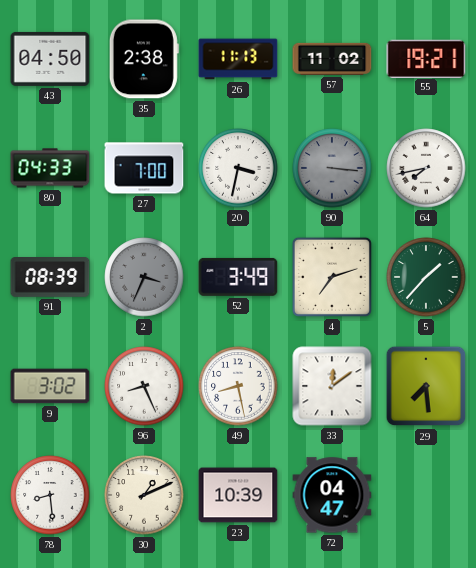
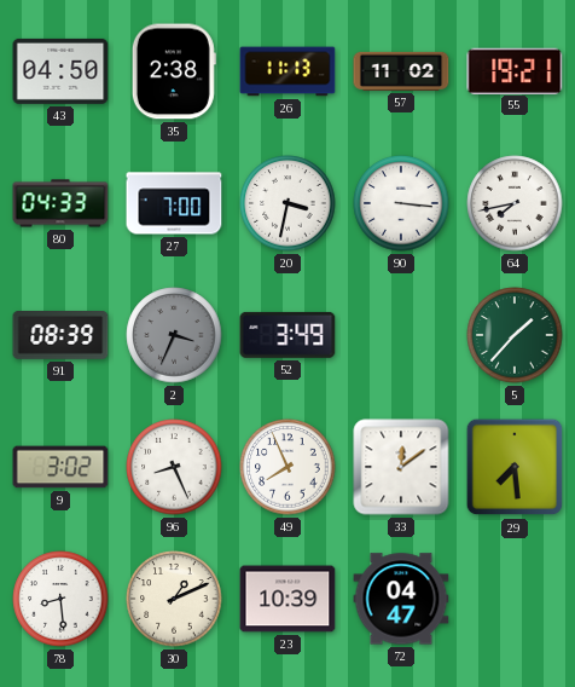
90 dial: grey -> white
4: 7:12 -> none
49: 8:28 -> 7:56
